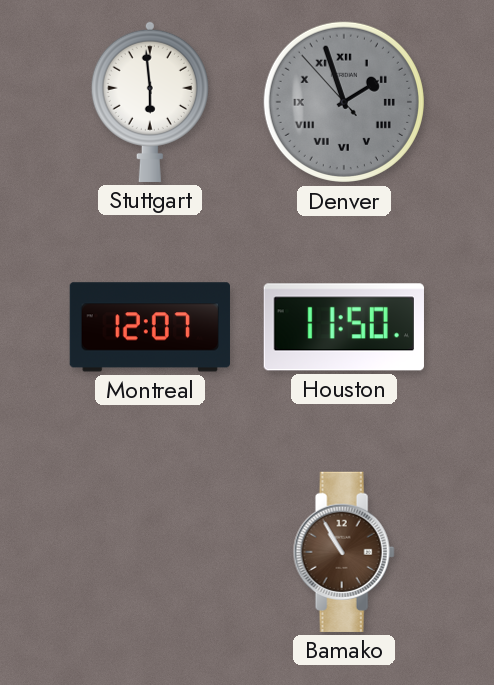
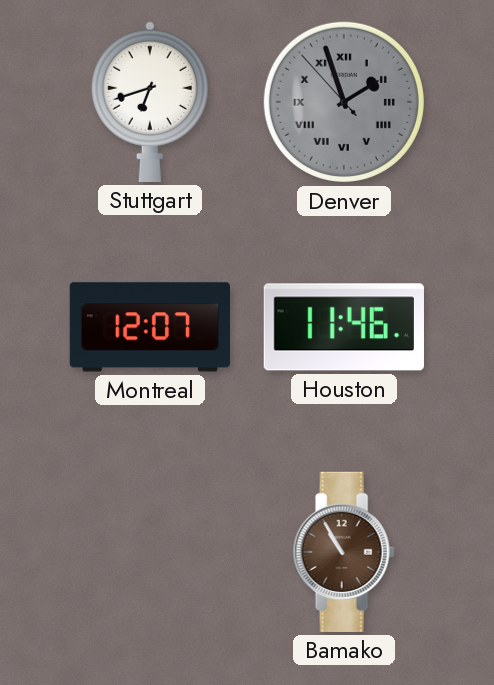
Stuttgart: 5:59 -> 6:42
Houston: 11:50 -> 11:46
